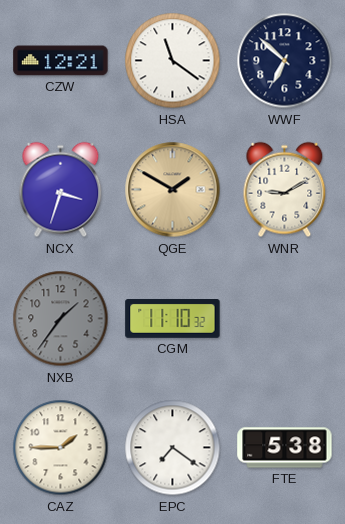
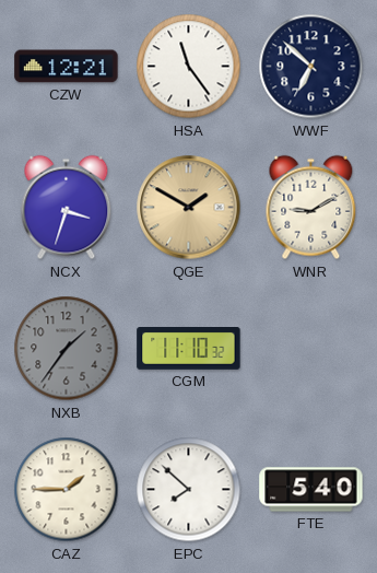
HSA: 11:21 -> 11:24
EPC: 7:21 -> 7:52
FTE: 5:38 -> 5:40
